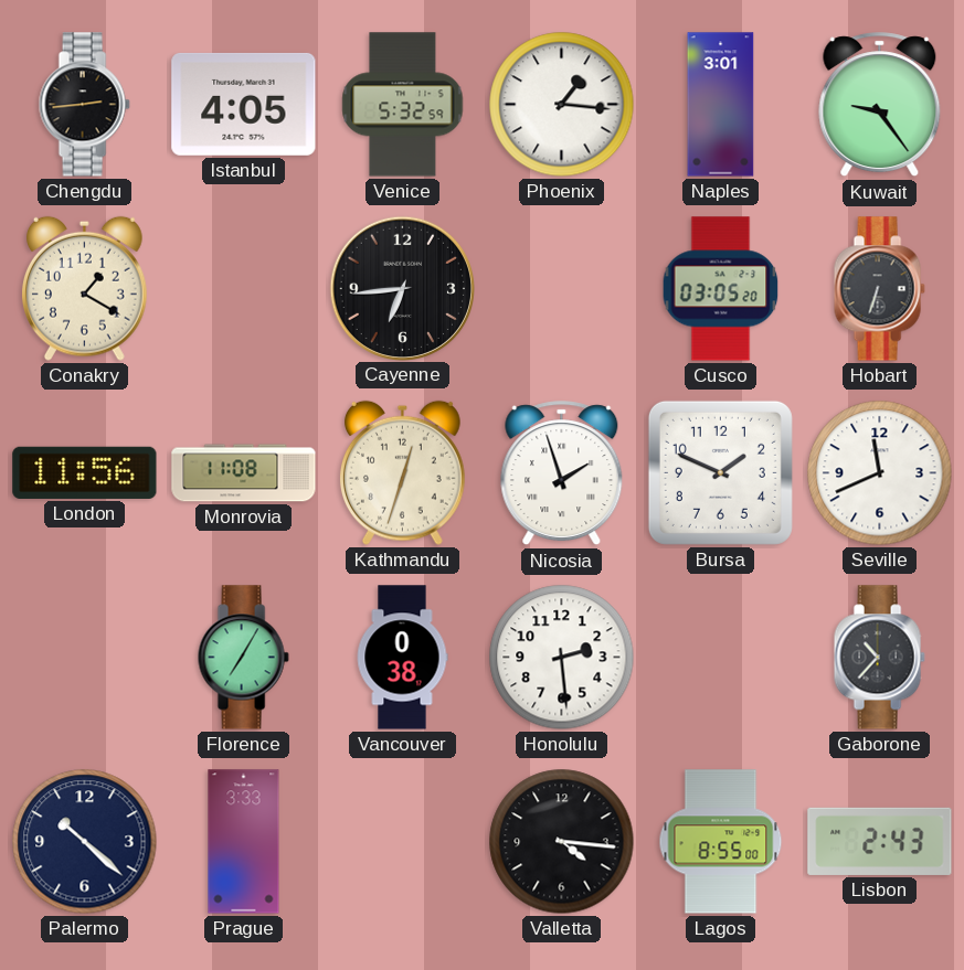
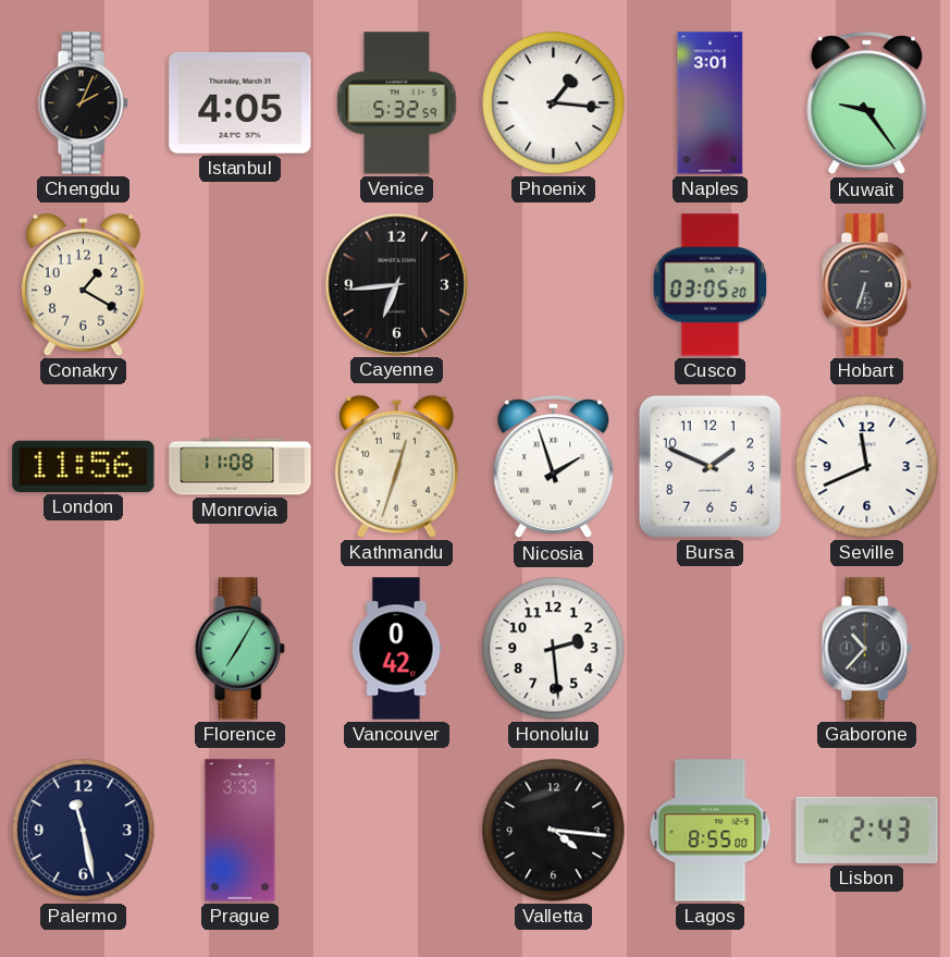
Chengdu: 2:44 -> 2:04
Vancouver: 0:38 -> 0:42
Palermo: 10:22 -> 11:28
